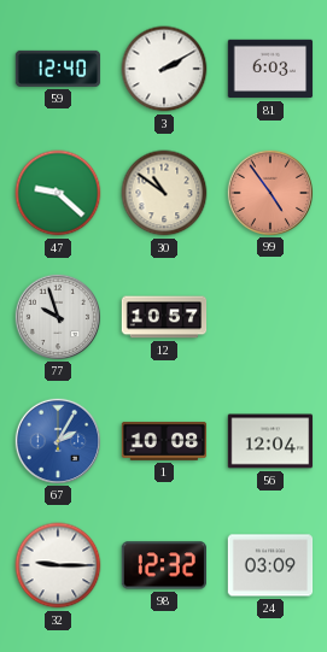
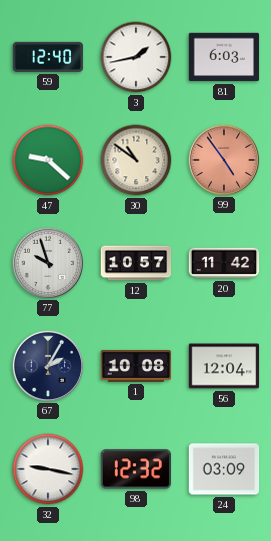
3: 2:10 -> 1:43
20: none -> 11:42
67 dial: blue -> navy
32: 9:15 -> 9:17
